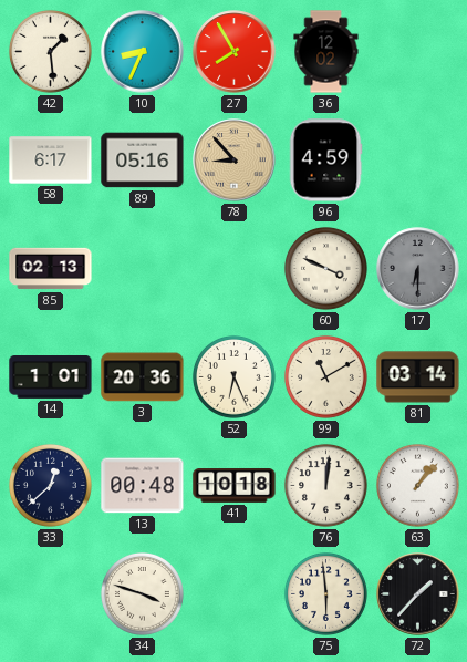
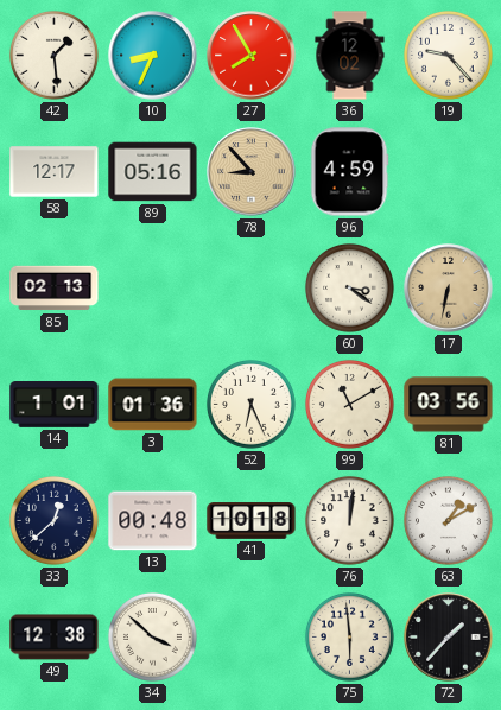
19: none -> 9:23
58: 6:17 -> 12:17
60: 3:49 -> 3:21
17: 6:30 -> 6:32
17 dial: grey -> champagne
3: 20:36 -> 01:36
81: 03:14 -> 03:56
63: 1:07 -> 1:10
49: none -> 12:38
34: 3:48 -> 3:52
